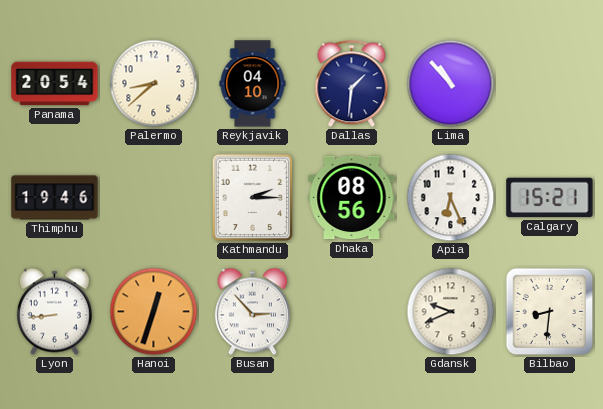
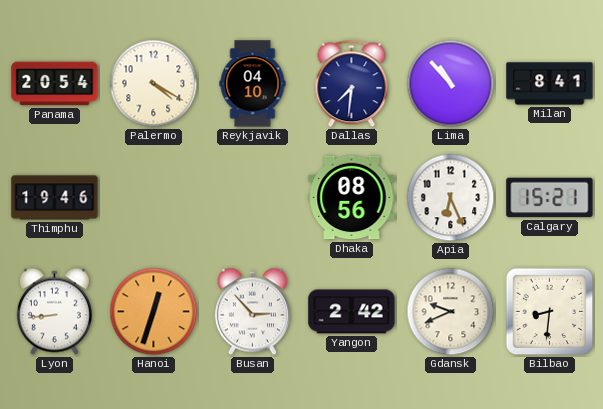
Palermo: 8:38 -> 4:20
Dallas: 1:31 -> 7:31
Milan: none -> 8:41
Kathmandu: 2:15 -> none
Yangon: none -> 2:42
